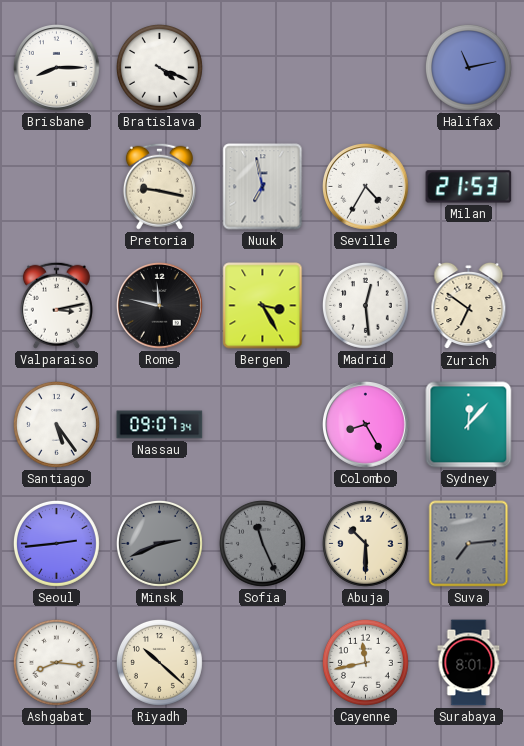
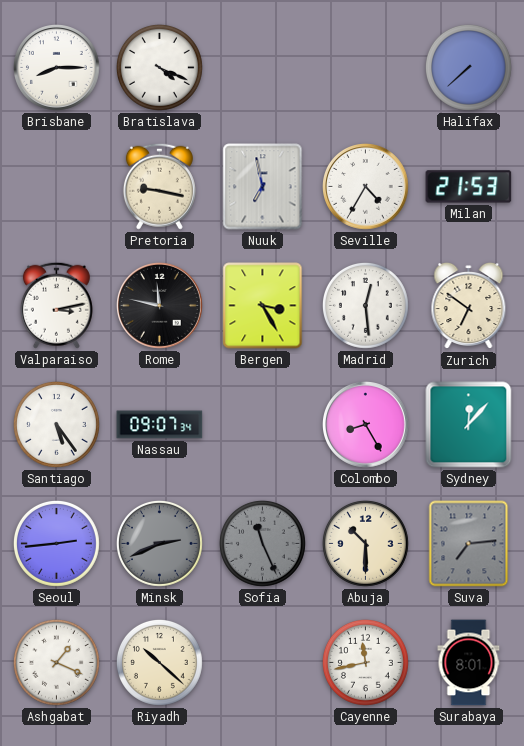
Halifax: 11:13 -> 7:38
Ashgabat: 8:16 -> 1:19
